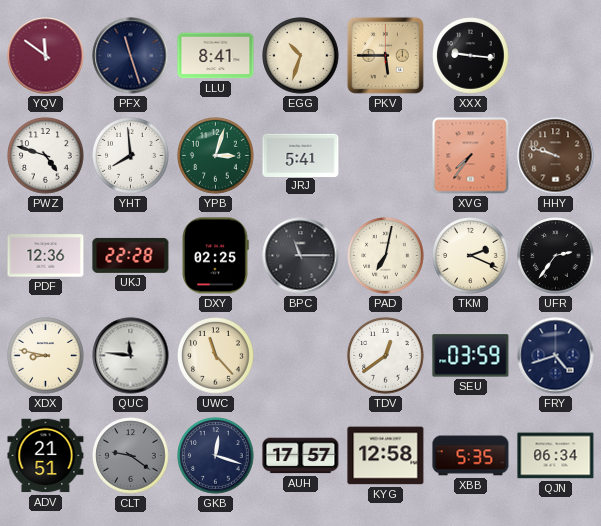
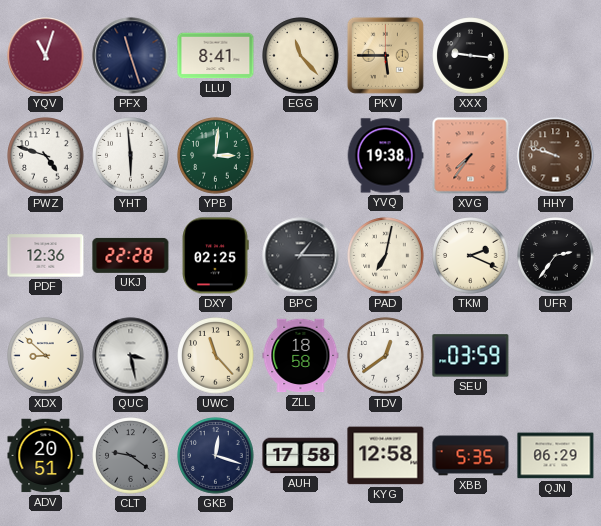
YQV: 11:51 -> 11:03
EGG: 10:33 -> 11:23
YHT: 7:59 -> 5:59
YPB: 3:03 -> 3:01
JRJ: 5:41 -> none
YVQ: none -> 19:38
BPC: 11:15 -> 1:15
XDX: 8:47 -> 8:52
QUC: 11:46 -> 3:28
ZLL: none -> 18:58
FRY: 4:42 -> none
ADV: 21:51 -> 20:51
AUH: 17:57 -> 17:58
QJN: 06:34 -> 06:29
